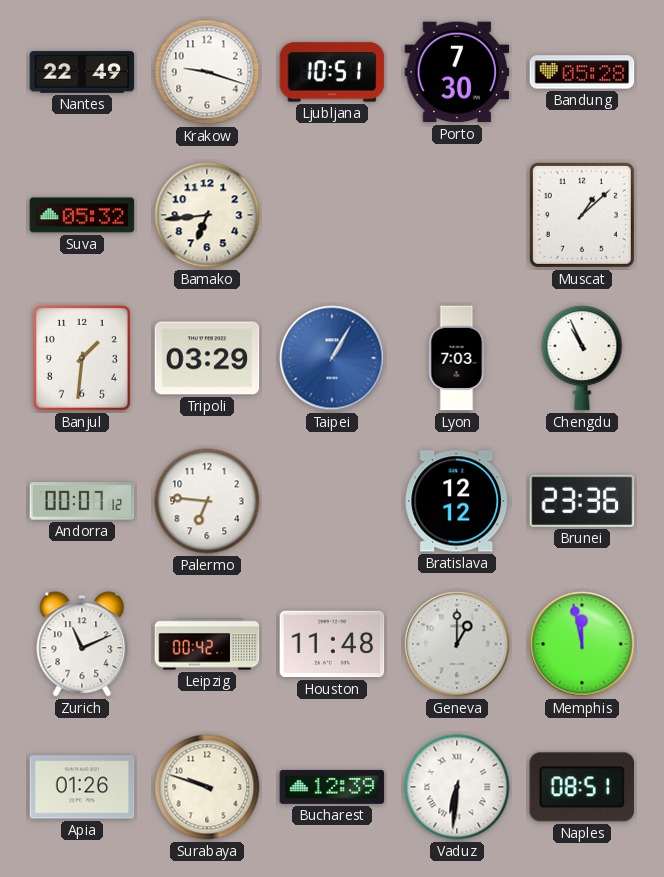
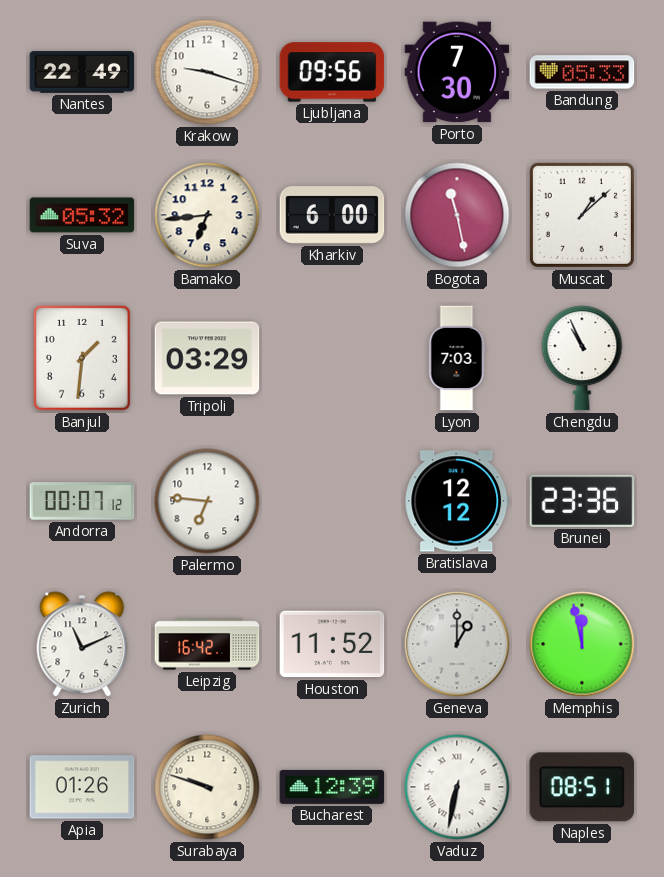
Ljubljana: 10:51 -> 09:56
Bandung: 05:28 -> 05:33
Kharkiv: none -> 6:00
Bogota: none -> 11:28
Taipei: 1:05 -> none
Leipzig: 00:42 -> 16:42
Houston: 11:48 -> 11:52
Vaduz: 6:31 -> 6:32
